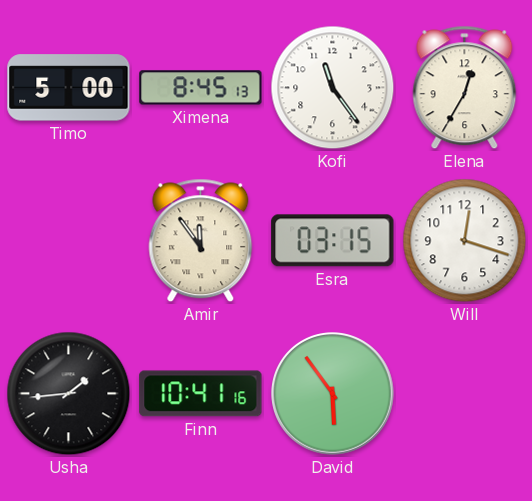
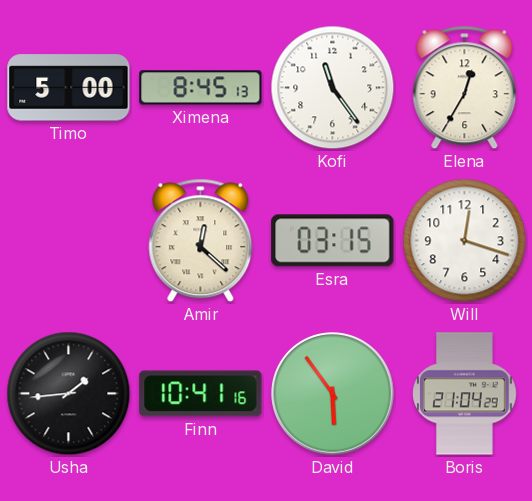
Amir: 11:54 -> 12:22
Boris: none -> 21:04
